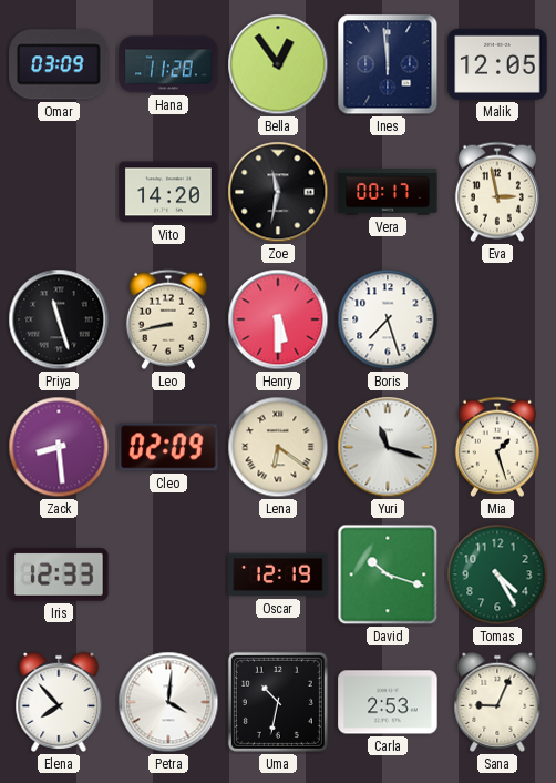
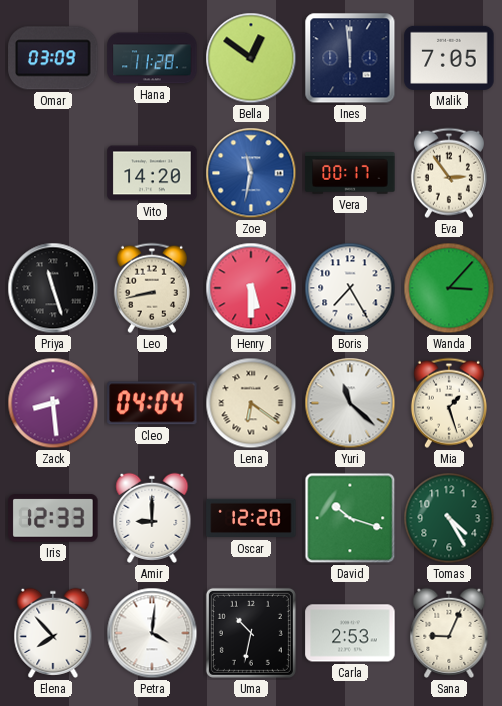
Bella: 12:54 -> 12:51
Malik: 12:05 -> 7:05
Zoe dial: black -> blue
Eva: 2:58 -> 2:54
Boris: 7:27 -> 7:25
Wanda: none -> 3:07
Cleo: 02:09 -> 04:04
Yuri: 11:18 -> 11:22
Amir: none -> 9:00
Oscar: 12:19 -> 12:20
